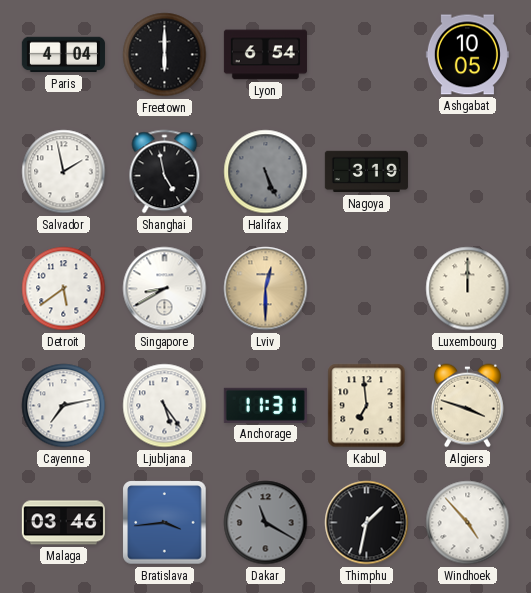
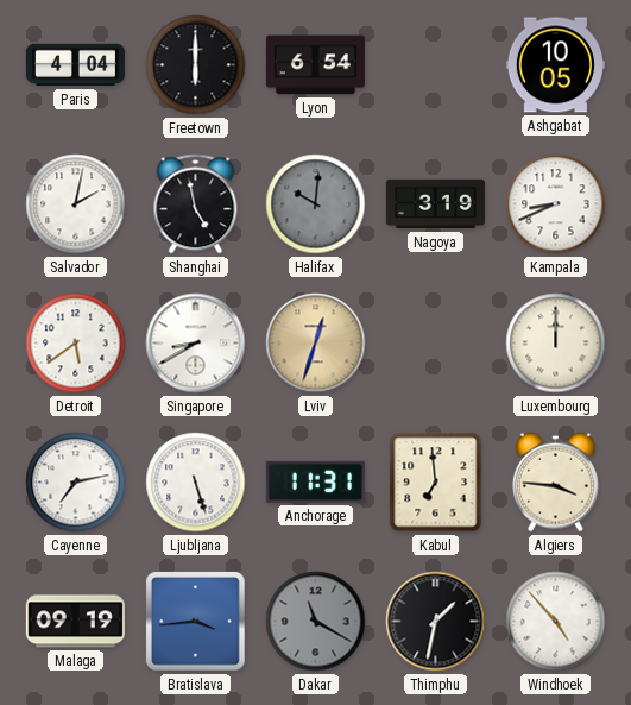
Salvador: 1:58 -> 2:02
Halifax: 5:26 -> 10:01
Kampala: none -> 8:41
Lviv: 12:30 -> 12:33
Ljubljana: 5:24 -> 5:27
Algiers: 3:48 -> 3:46
Malaga: 03:46 -> 09:19
